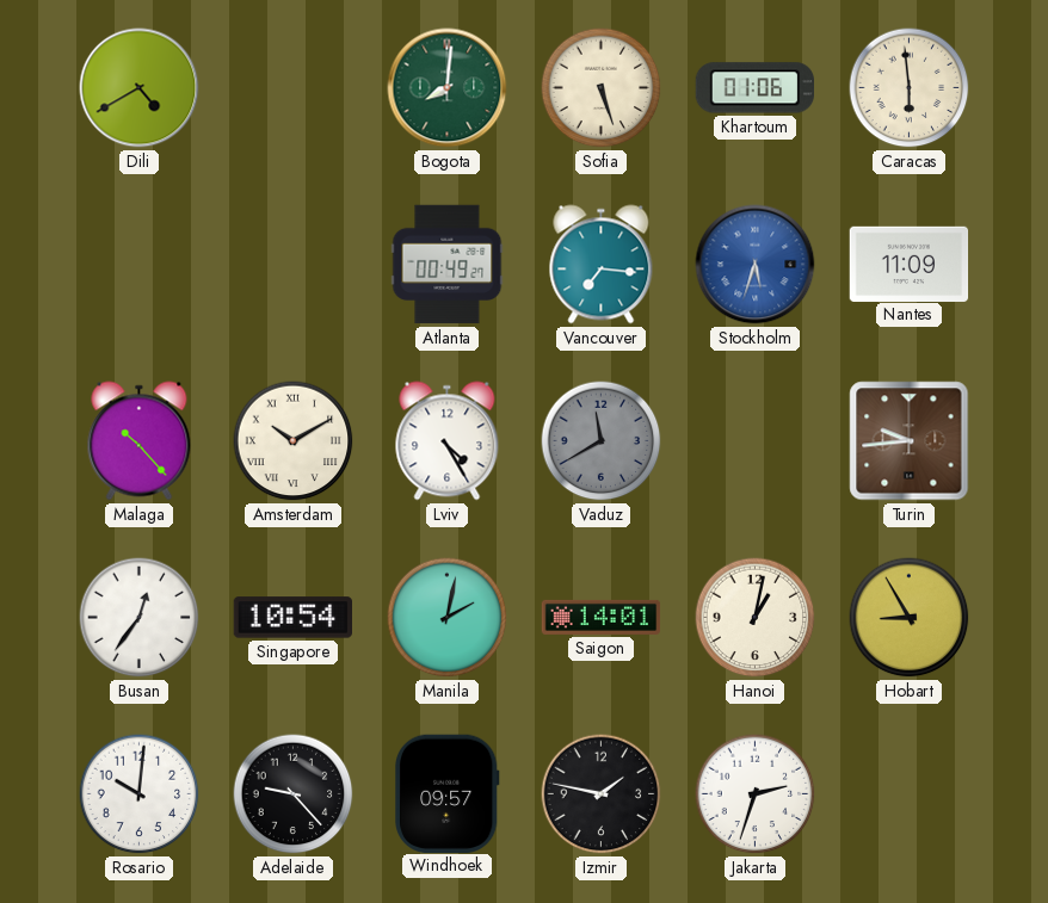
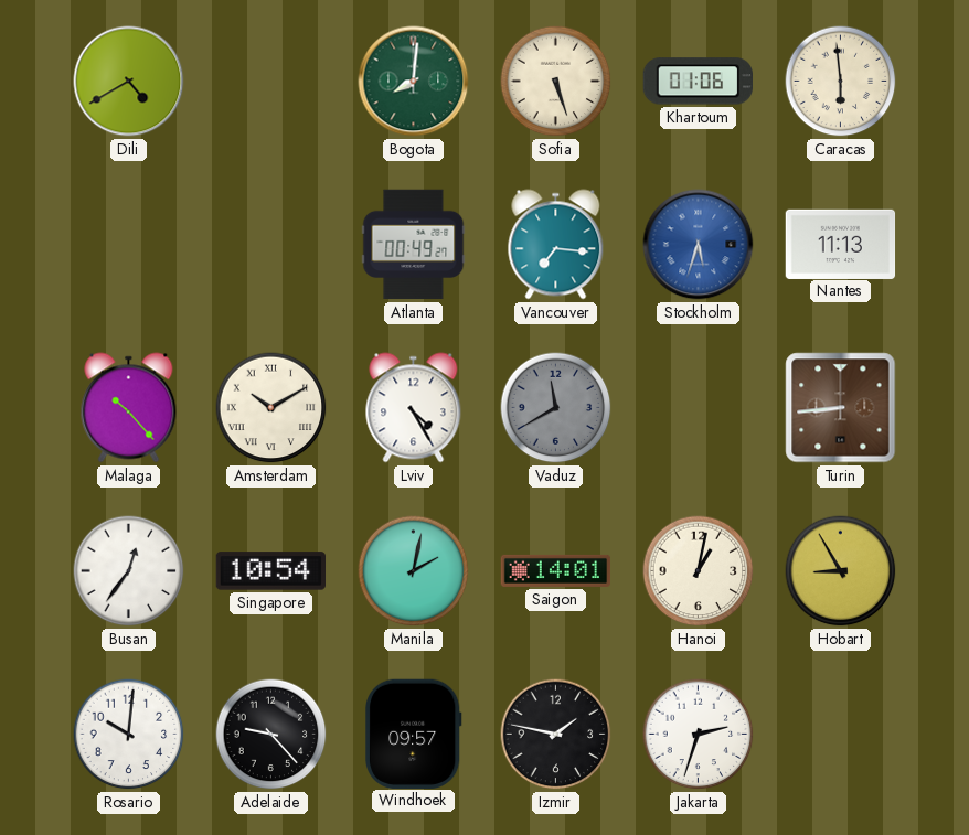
Nantes: 11:09 -> 11:13
Turin: 9:44 -> 8:44
